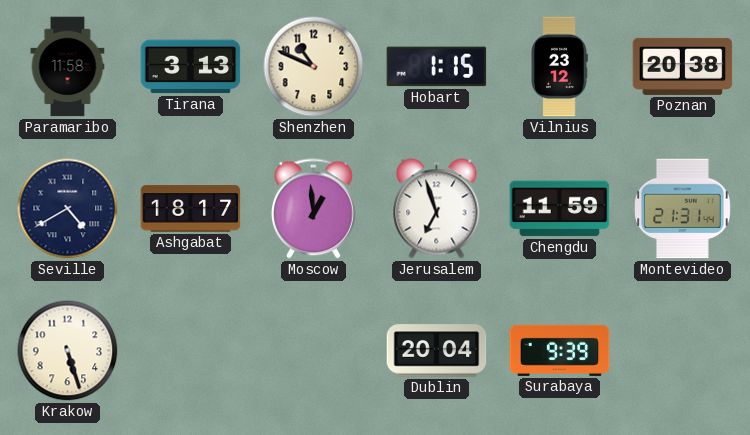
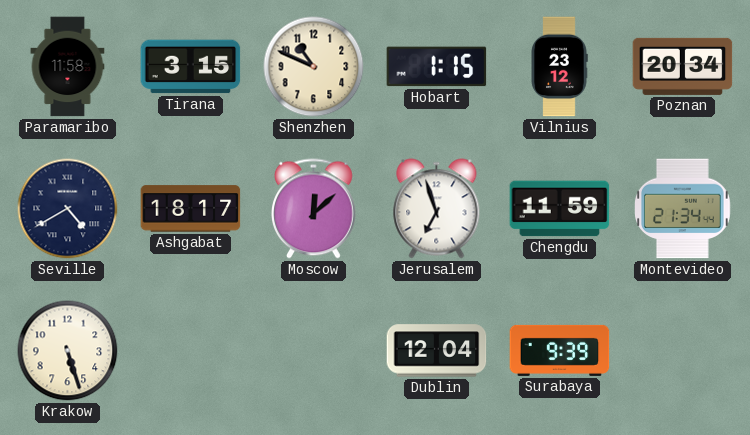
Tirana: 3:13 -> 3:15
Poznan: 20:38 -> 20:34
Moscow: 12:59 -> 12:08
Montevideo: 21:31 -> 21:34
Dublin: 20:04 -> 12:04
